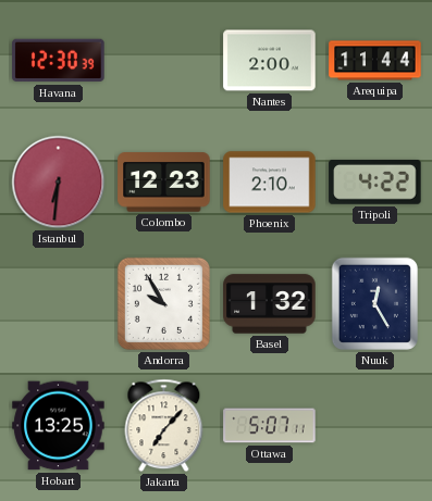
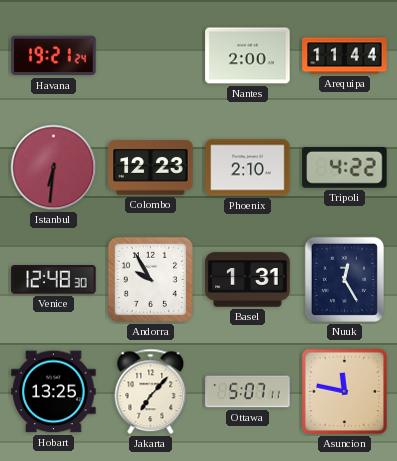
Havana: 12:30 -> 19:21
Venice: none -> 12:48
Basel: 1:32 -> 1:31
Asuncion: none -> 11:47
